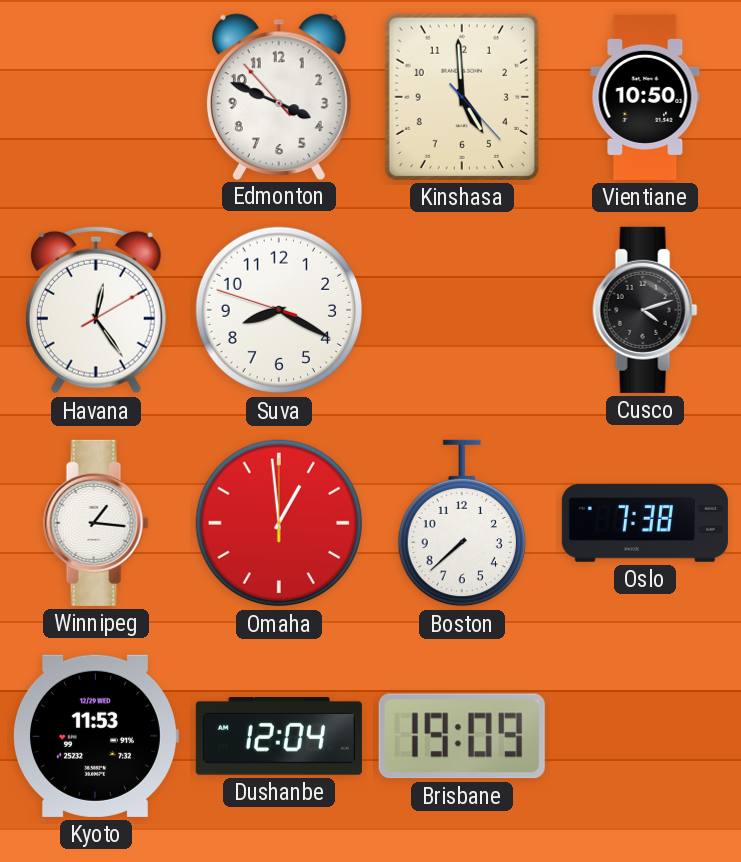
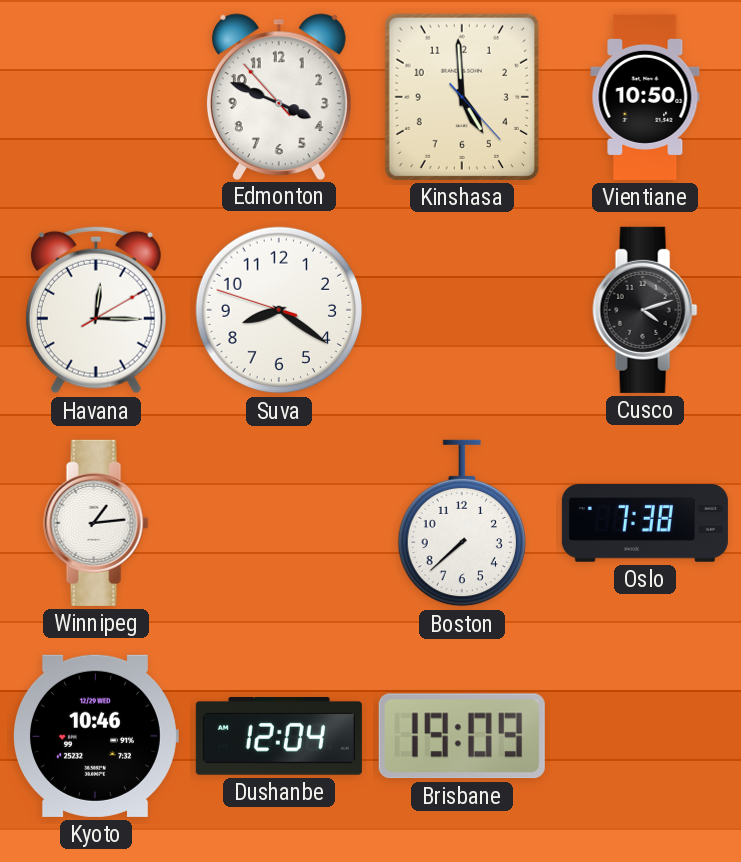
Havana: 12:24 -> 12:15
Suva: 8:19 -> 8:20
Winnipeg: 1:16 -> 1:14
Omaha: 12:59 -> none
Kyoto: 11:53 -> 10:46
